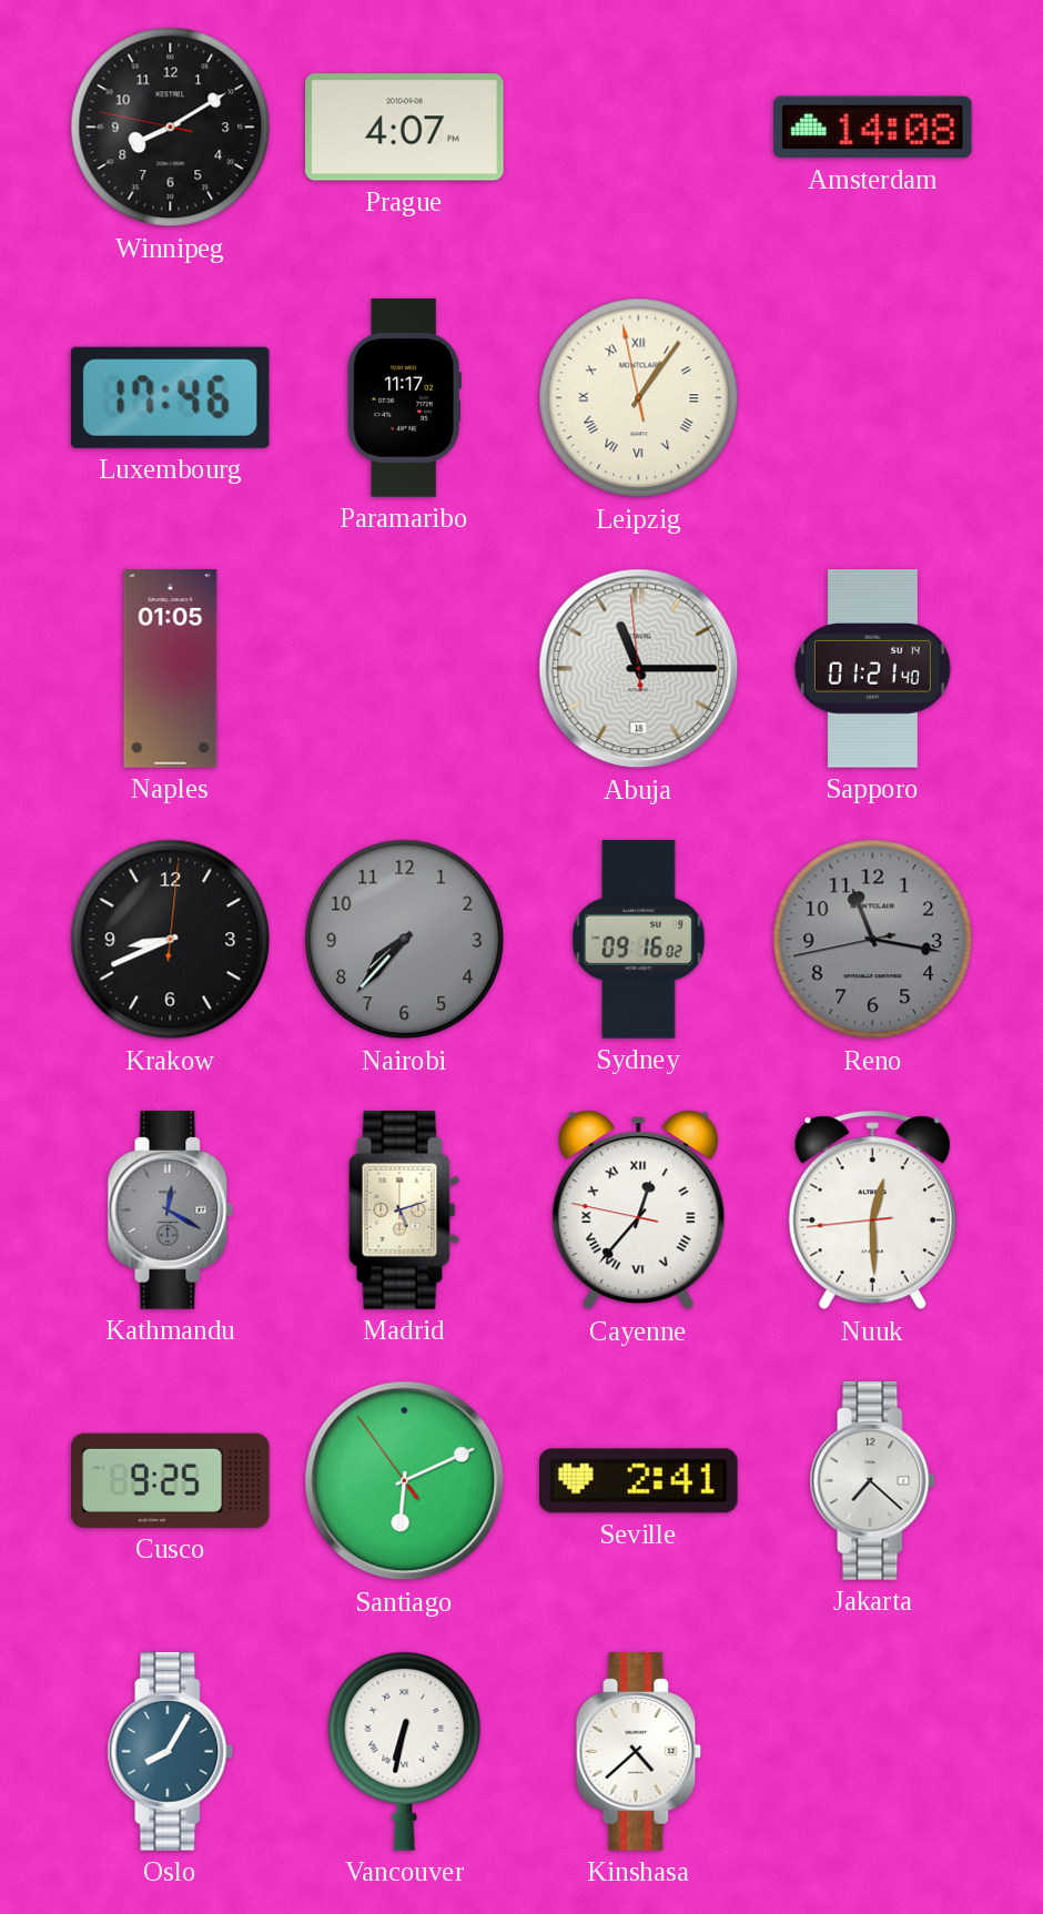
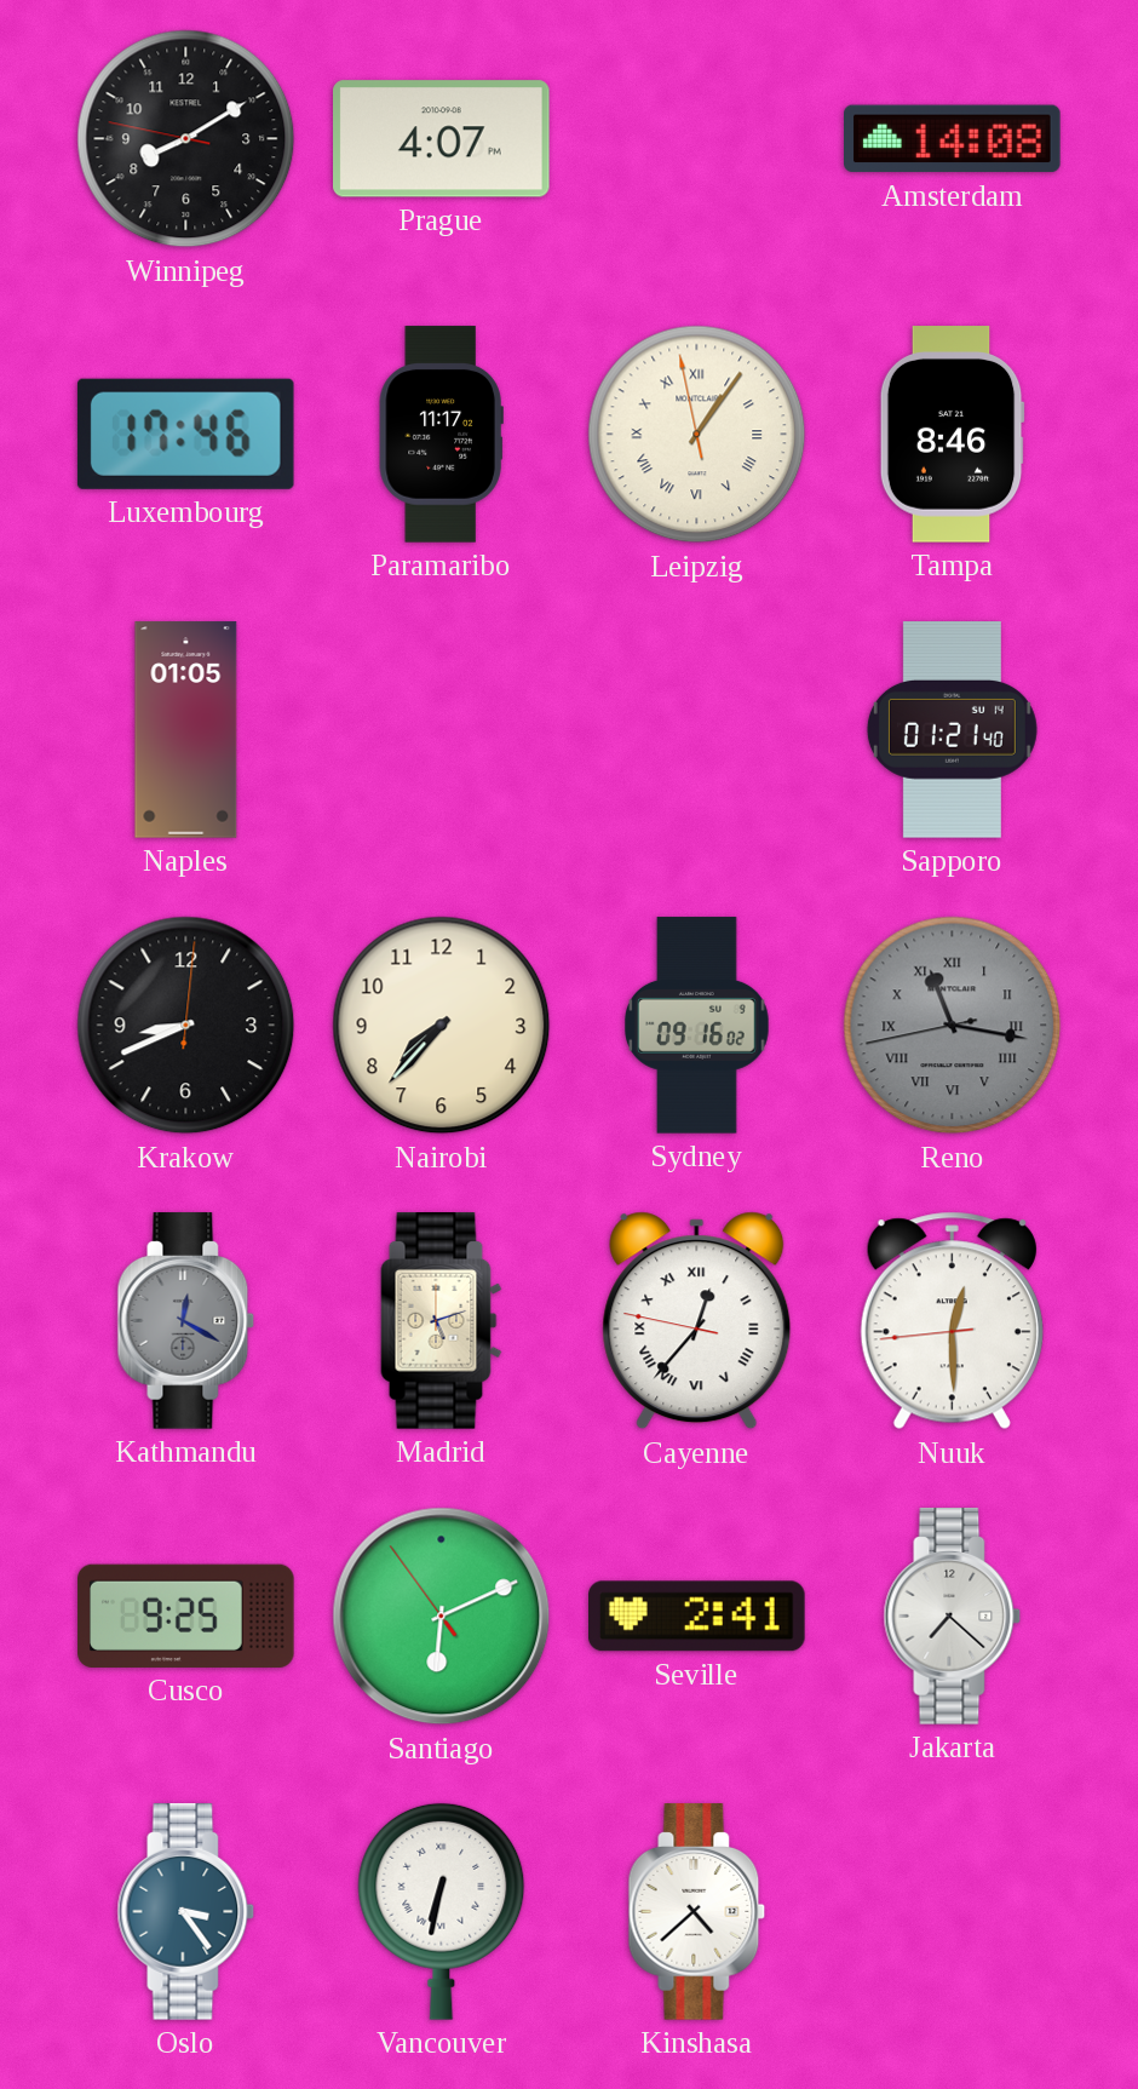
Tampa: none -> 8:46
Abuja: 11:14 -> none
Nairobi dial: grey -> cream
Reno numerals: Arabic -> Roman
Oslo: 8:05 -> 3:24
